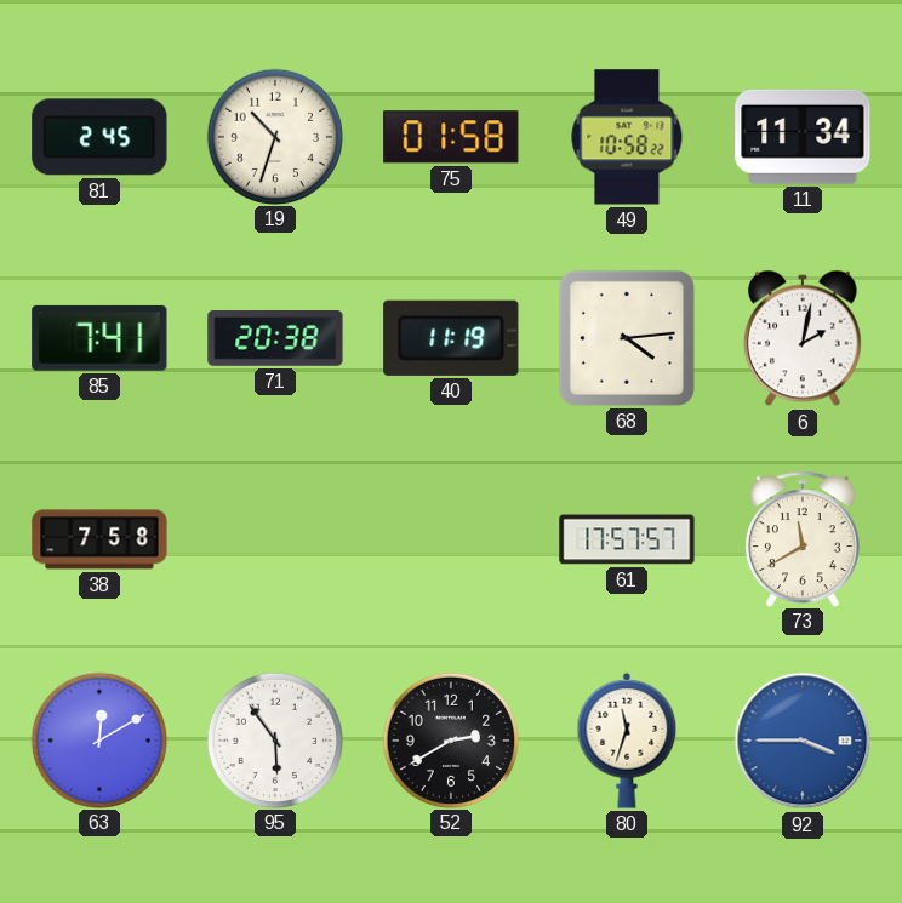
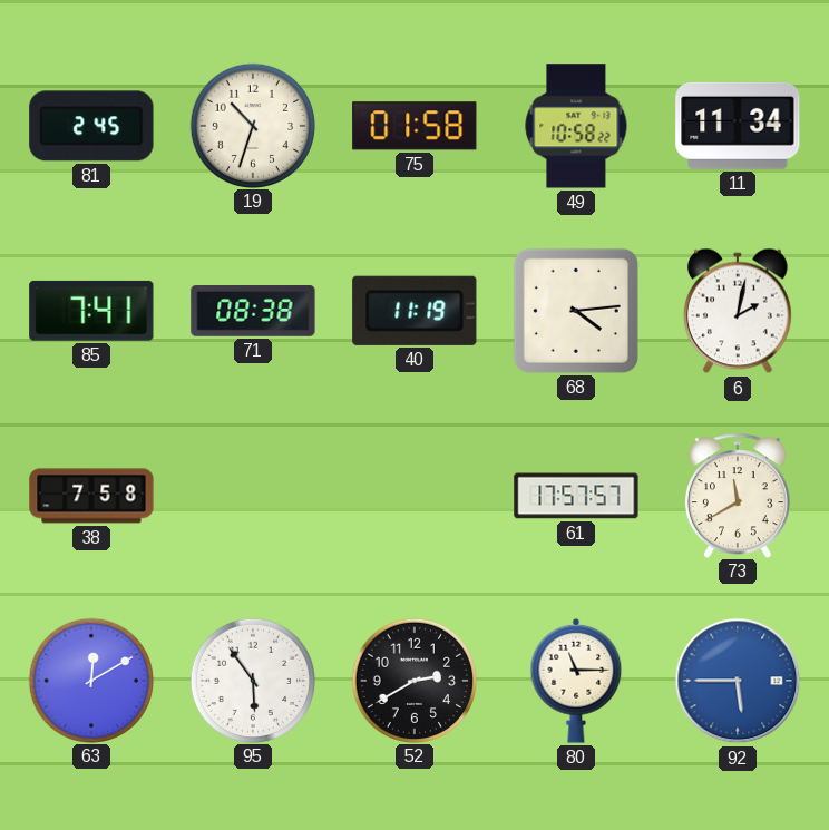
71: 20:38 -> 08:38
80: 11:33 -> 11:15
92: 3:45 -> 5:45
